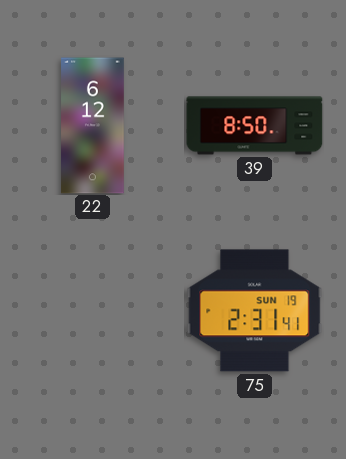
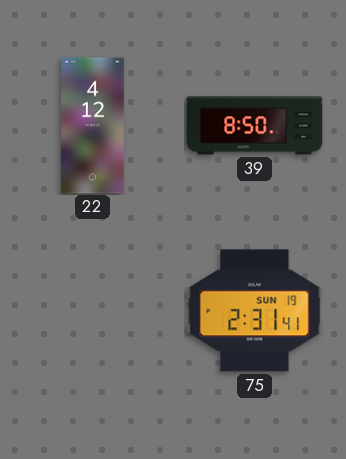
22: 6:12 -> 4:12
